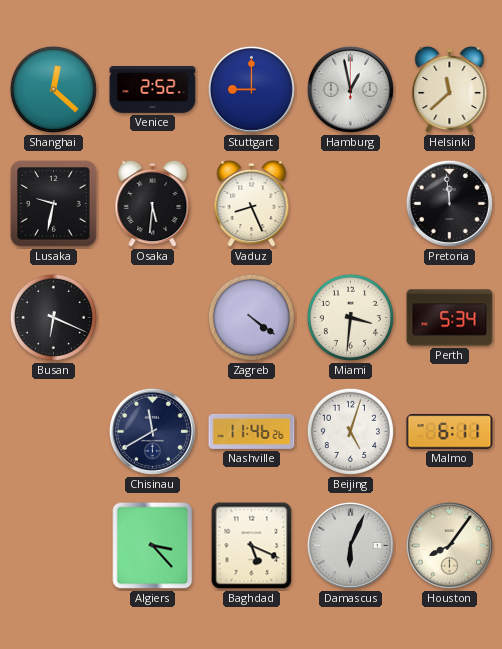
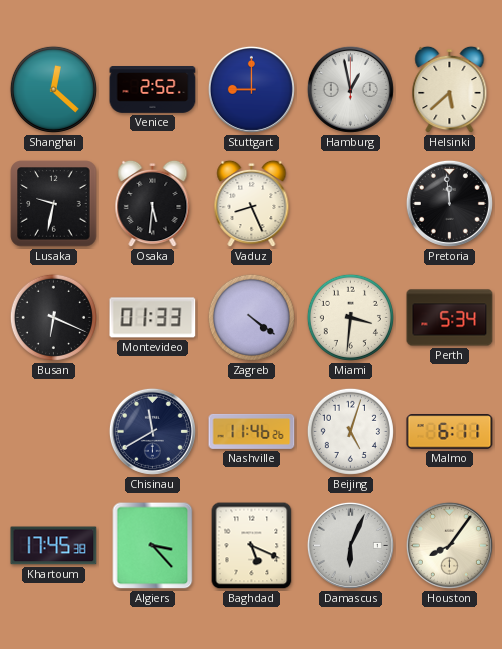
Helsinki: 11:38 -> 5:38
Montevideo: none -> 01:33
Khartoum: none -> 17:45
